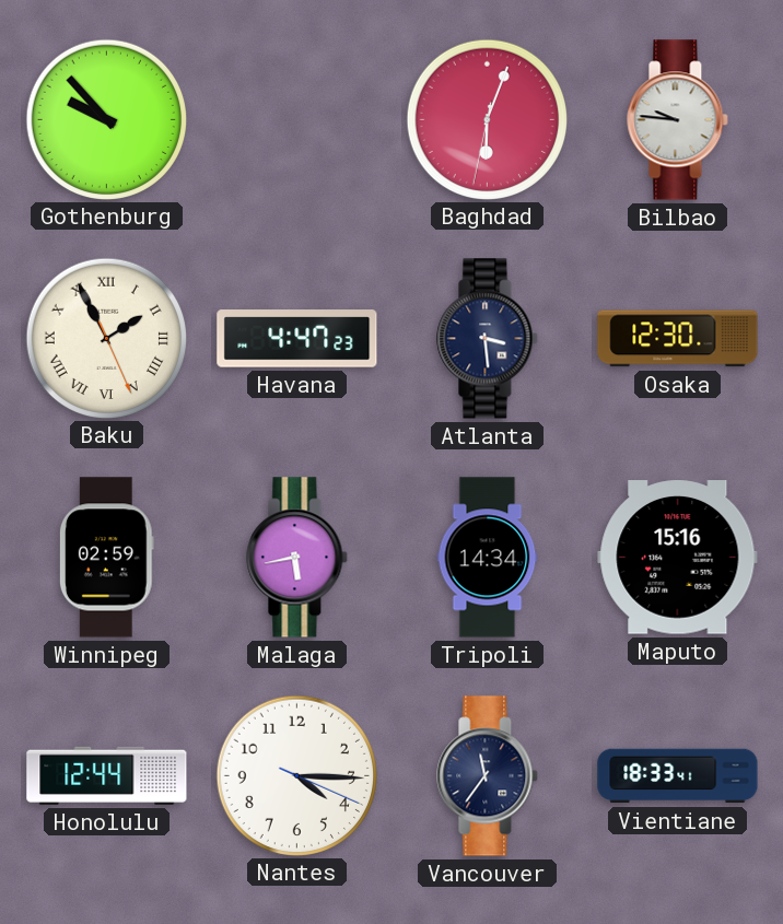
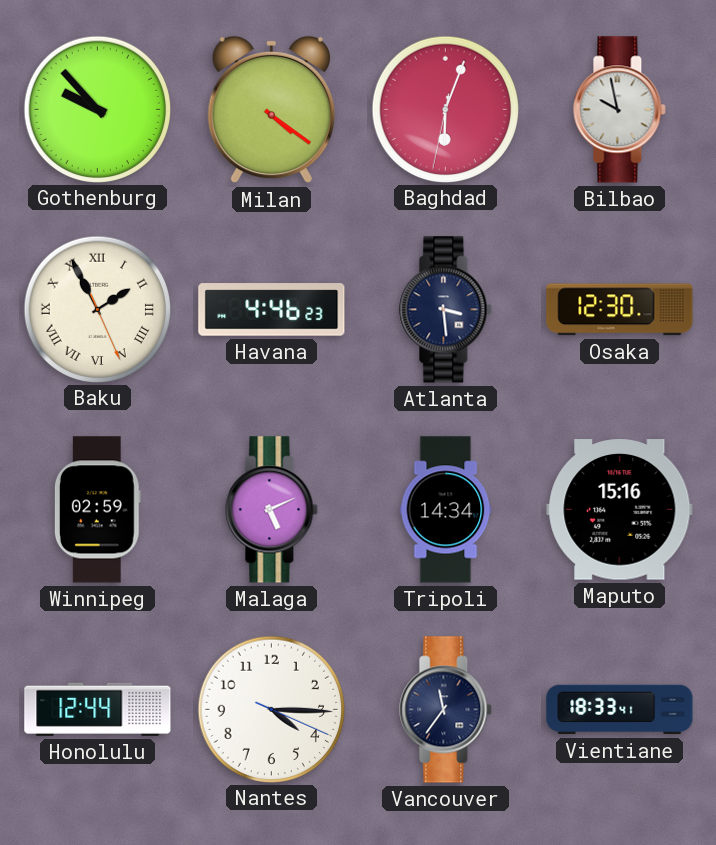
Milan: none -> 4:21
Bilbao: 9:46 -> 9:58
Havana: 4:47 -> 4:46
Malaga: 5:43 -> 5:11
